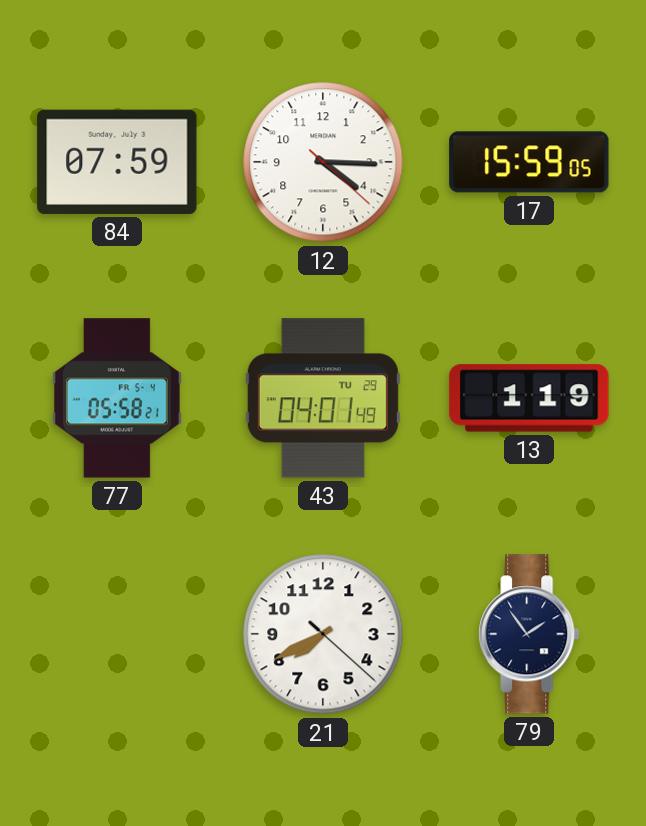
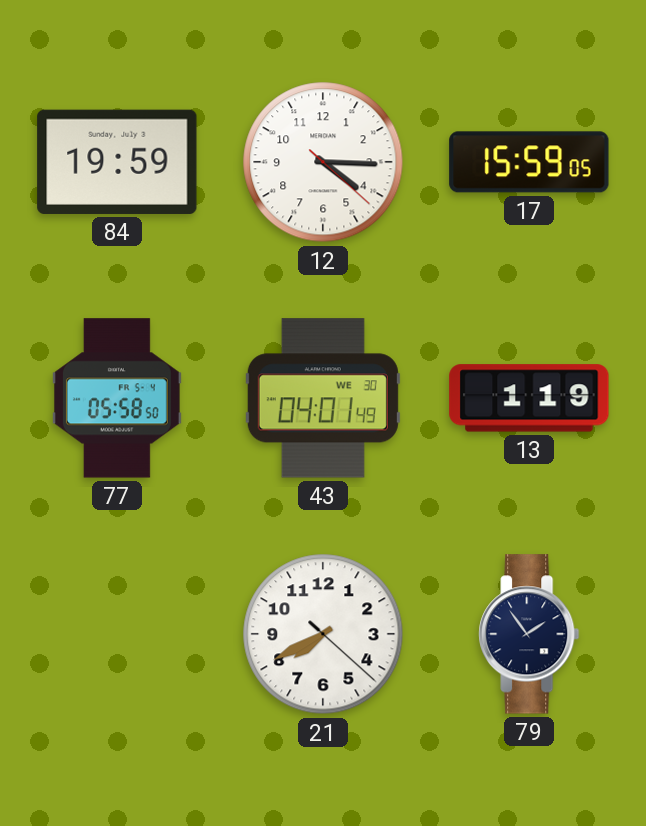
84: 07:59 -> 19:59
77: 05:58:21 -> 05:58:50
43 date: TU 29 -> WE 30
